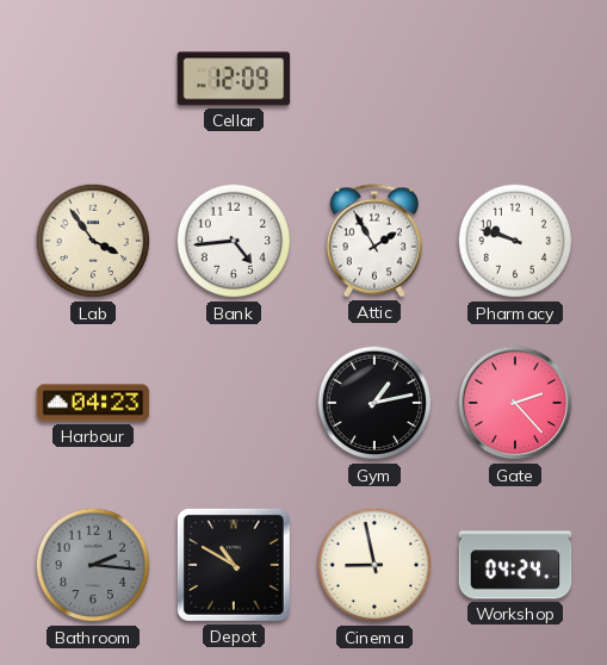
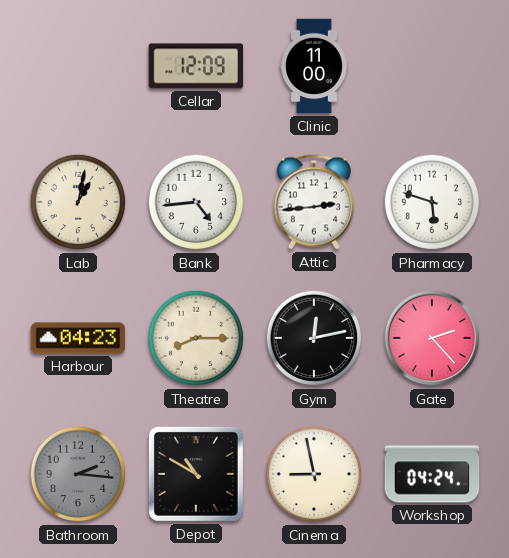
Clinic: none -> 11:00
Lab: 3:54 -> 1:02
Attic: 1:55 -> 2:44
Pharmacy: 9:48 -> 5:48
Theatre: none -> 8:15
Gym: 1:13 -> 12:13
